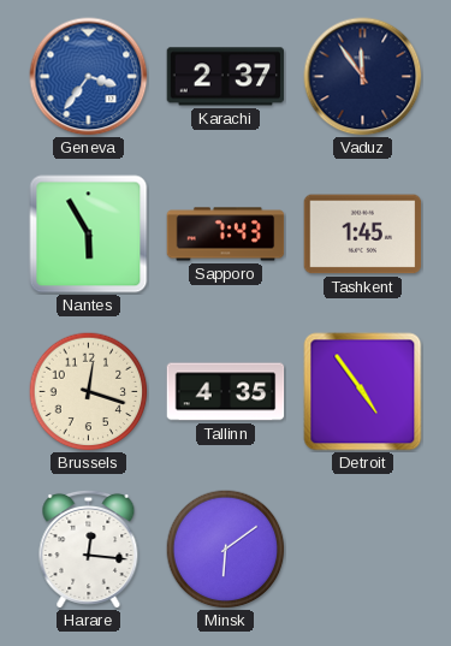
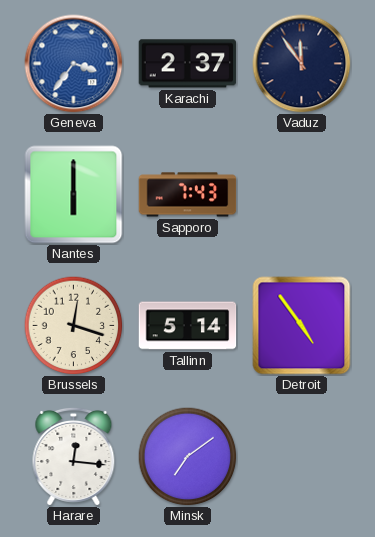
Nantes: 5:55 -> 6:00
Tashkent: 1:45 -> none
Tallinn: 4:35 -> 5:14
Minsk: 6:09 -> 7:09
